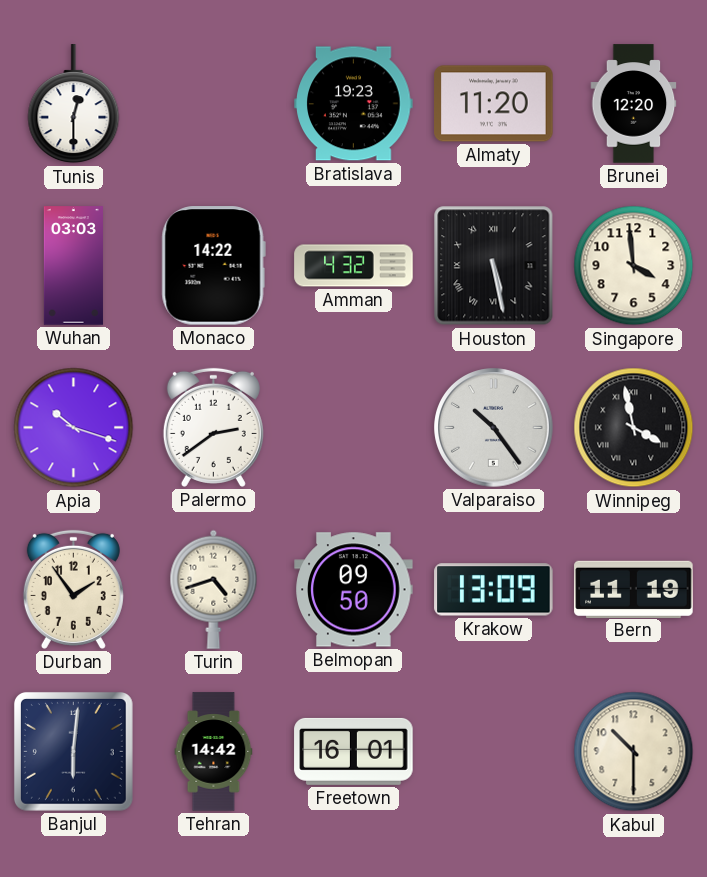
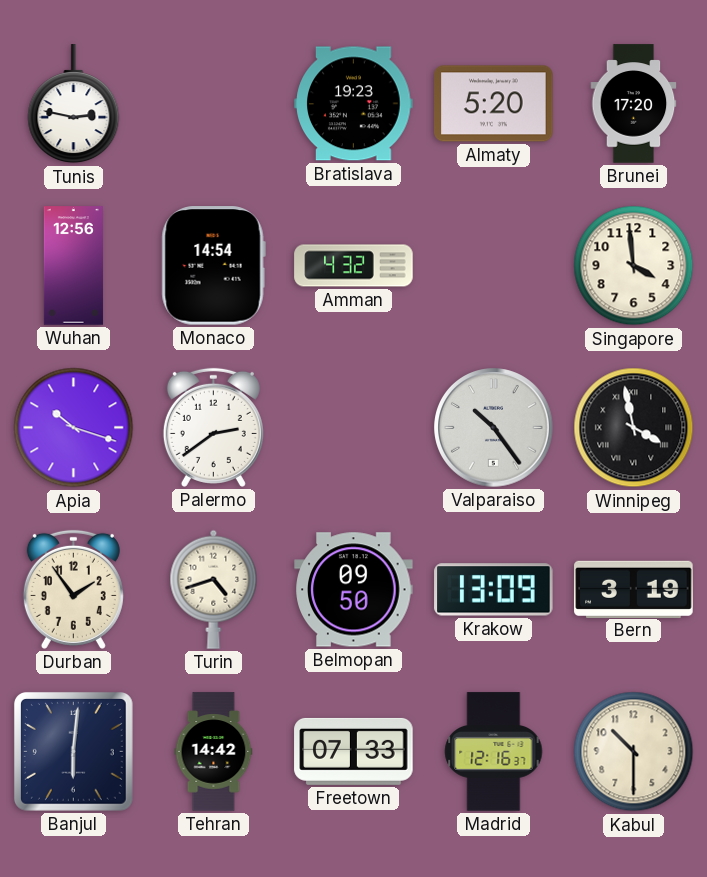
Tunis: 12:30 -> 2:47
Almaty: 11:20 -> 5:20
Brunei: 12:20 -> 17:20
Wuhan: 03:03 -> 12:56
Monaco: 14:22 -> 14:54
Houston: 5:28 -> none
Bern: 11:19 -> 3:19
Freetown: 16:01 -> 07:33
Madrid: none -> 12:16
